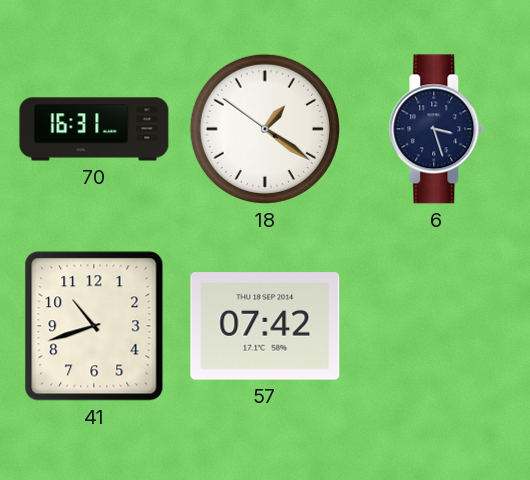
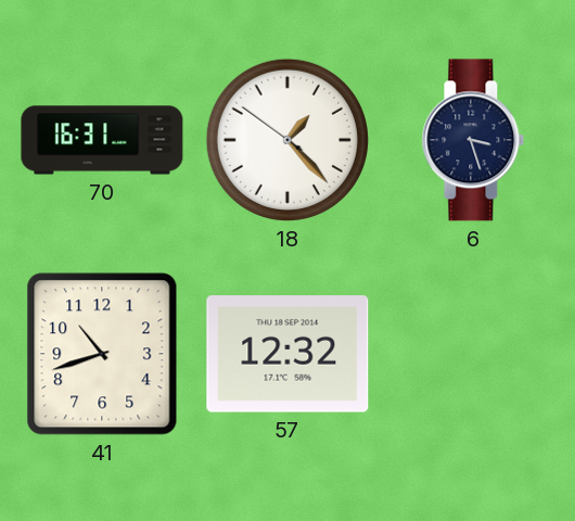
18: 1:20 -> 1:22
57: 07:42 -> 12:32
